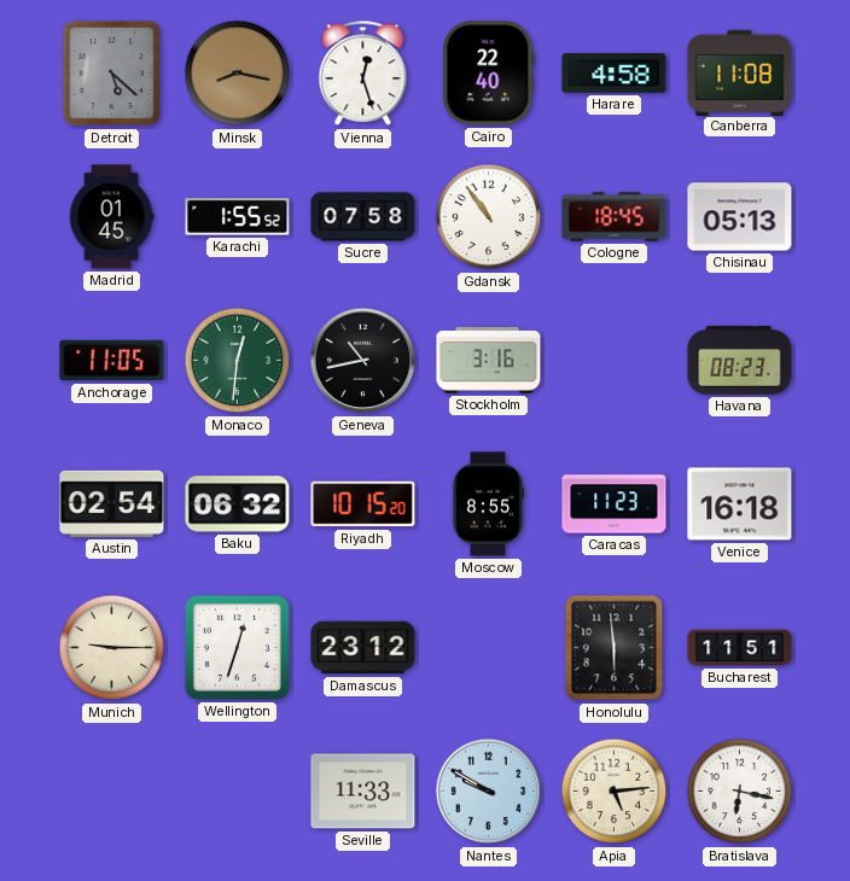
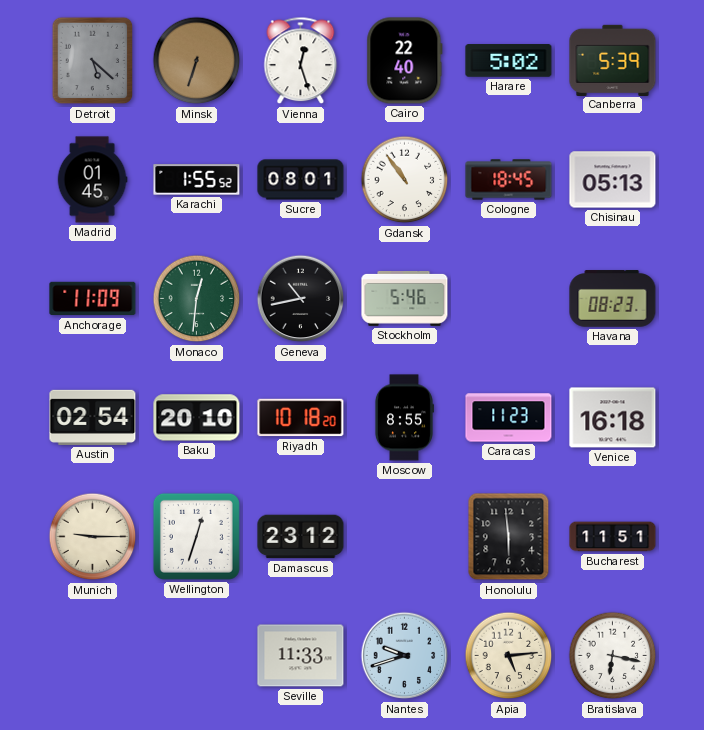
Minsk: 8:17 -> 6:33
Harare: 4:58 -> 5:02
Canberra: 11:08 -> 5:39
Sucre: 07:58 -> 08:01
Anchorage: 11:05 -> 11:09
Stockholm: 3:16 -> 5:46
Baku: 06:32 -> 20:10
Riyadh: 10:15 -> 10:18
Nantes: 9:50 -> 9:42
